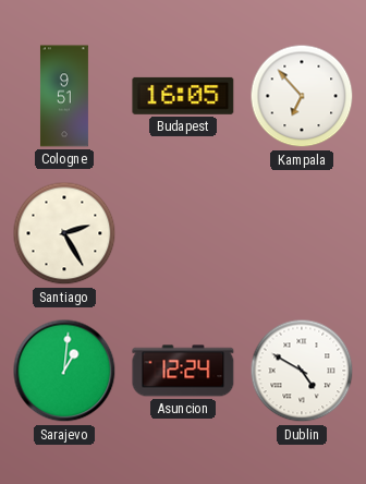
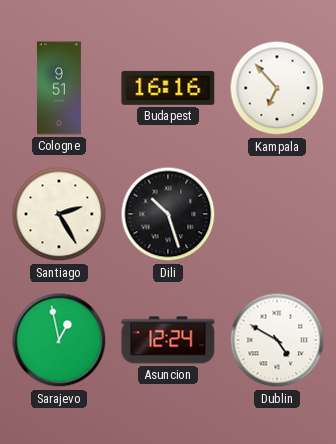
Budapest: 16:05 -> 16:16
Dili: none -> 10:27
Sarajevo: 1:01 -> 12:58
